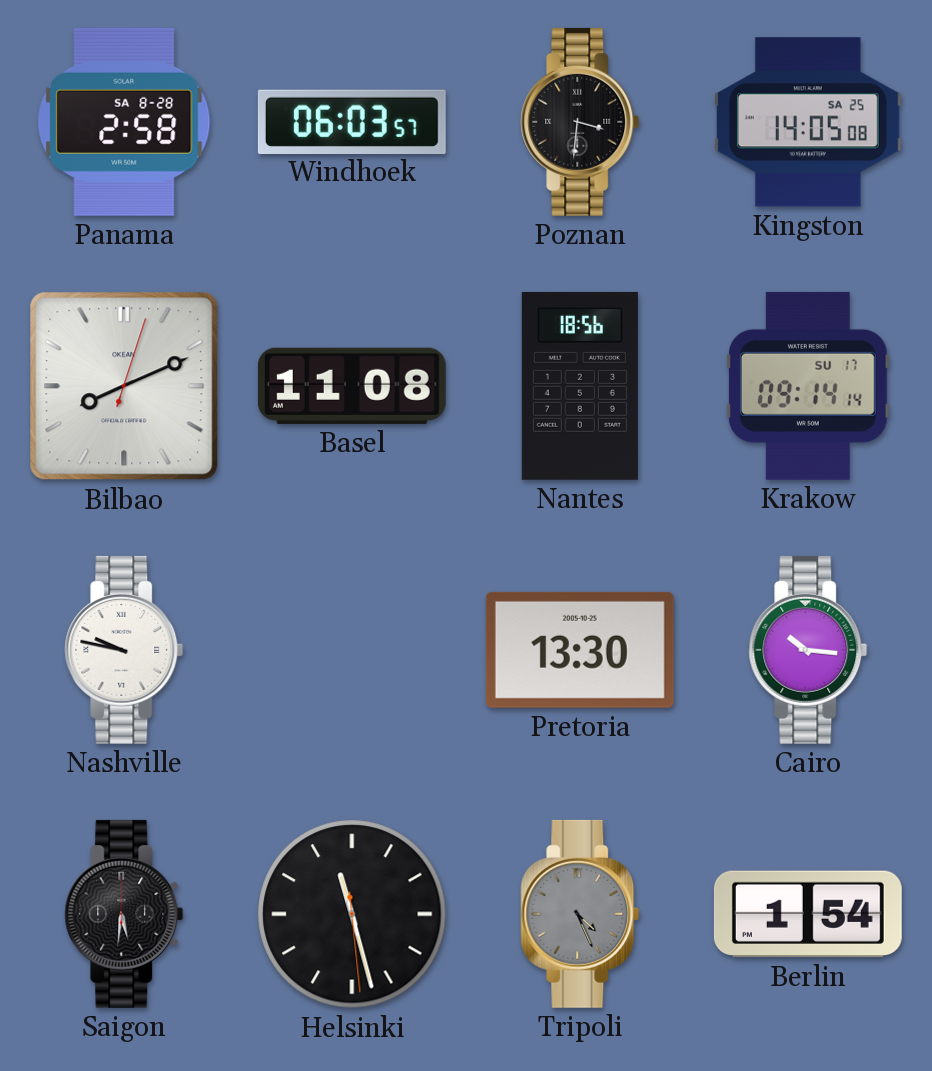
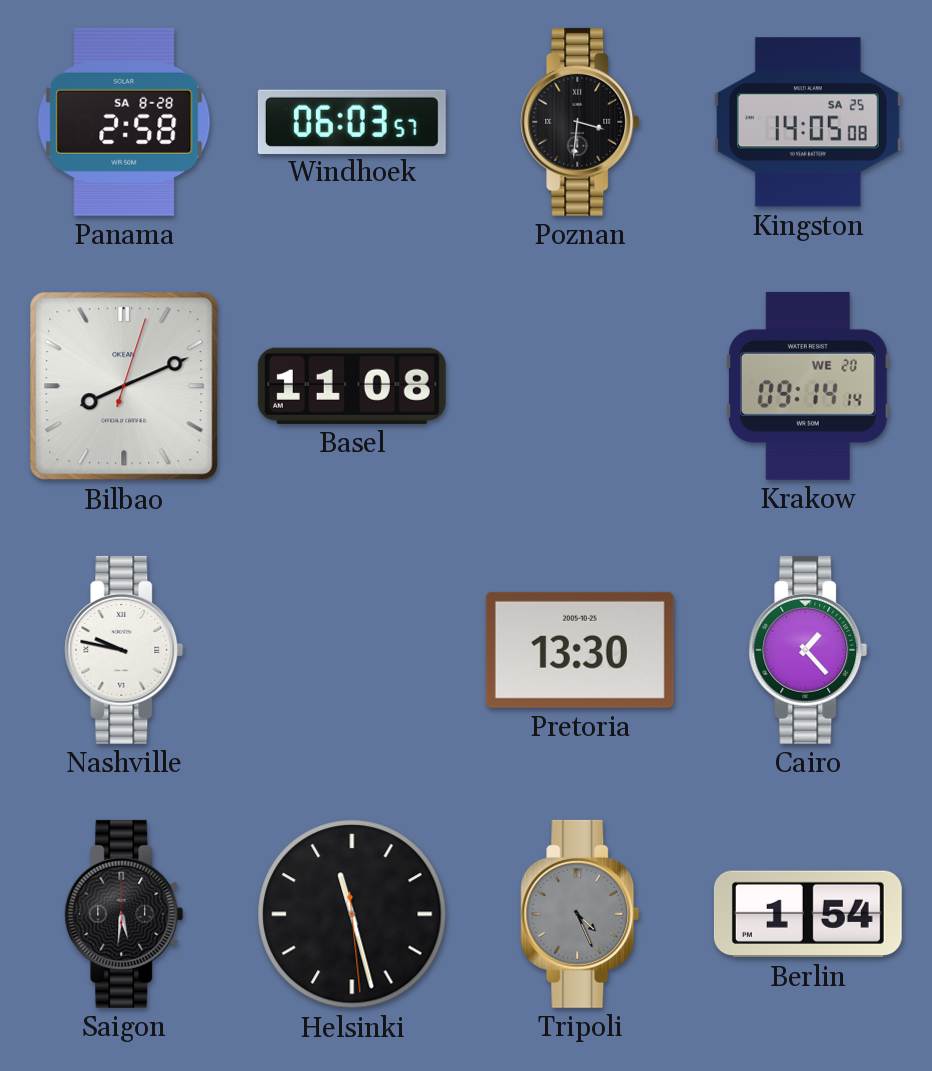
Nantes: 18:56 -> none
Krakow date: SU 17 -> WE 20
Cairo: 10:16 -> 1:23
